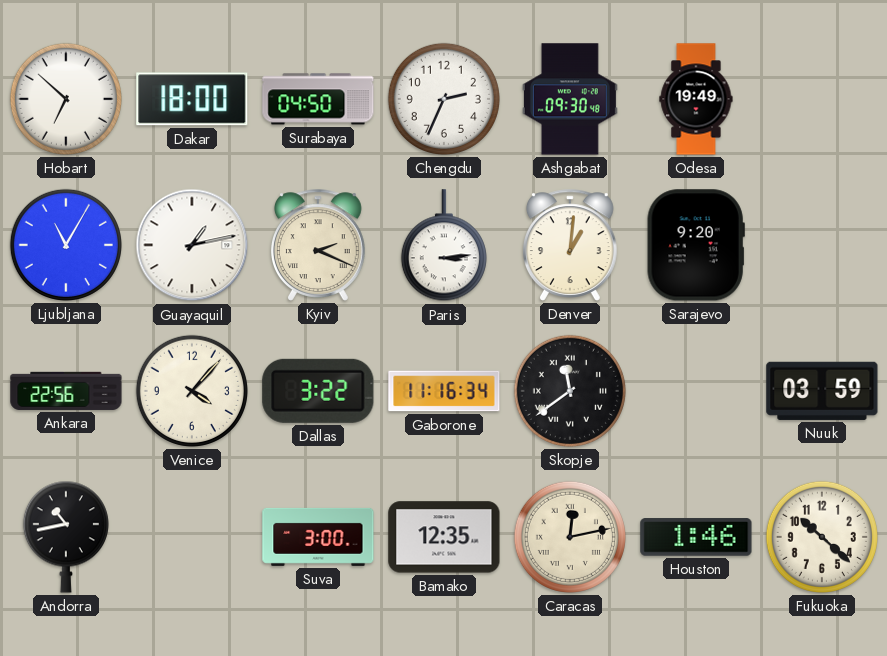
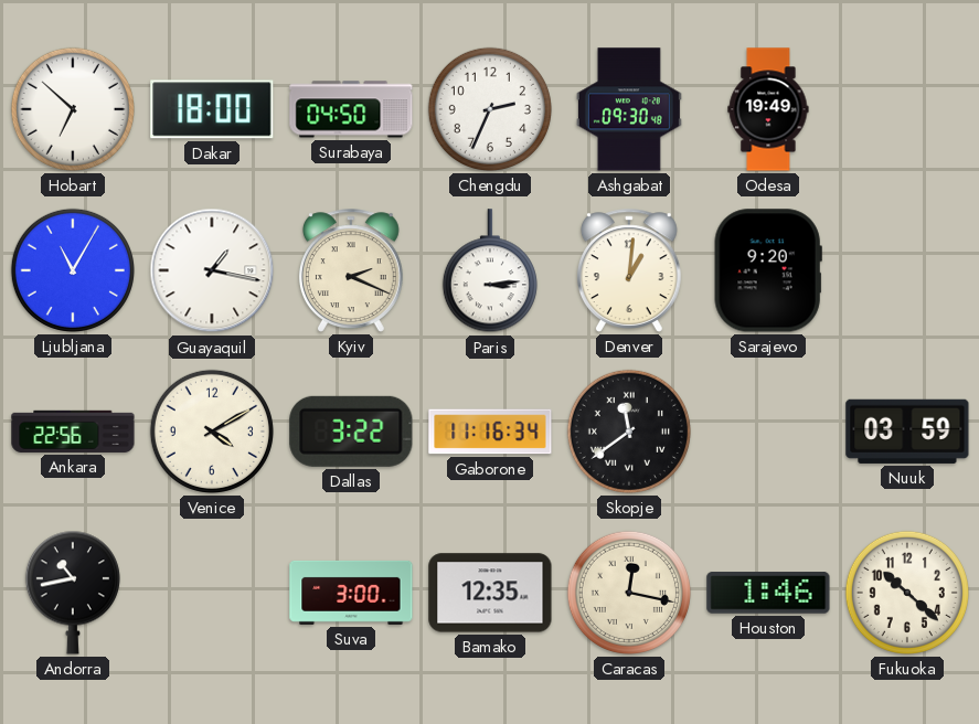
Guayaquil: 1:13 -> 1:17
Venice: 4:07 -> 4:10
Caracas: 12:13 -> 12:17
